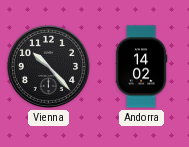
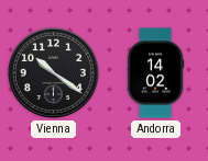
Vienna: 10:23 -> 10:21
